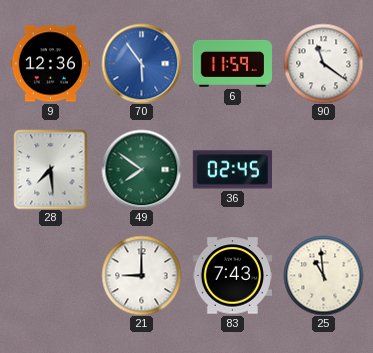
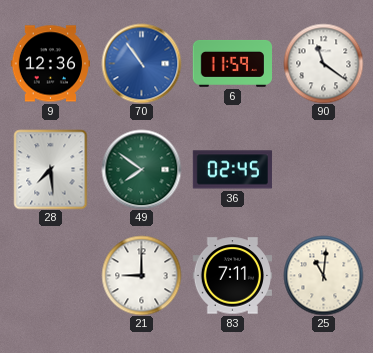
70: 5:54 -> 10:54
83: 7:43 -> 7:11
25: 10:59 -> 11:01
